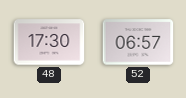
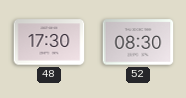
52: 06:57 -> 08:30
